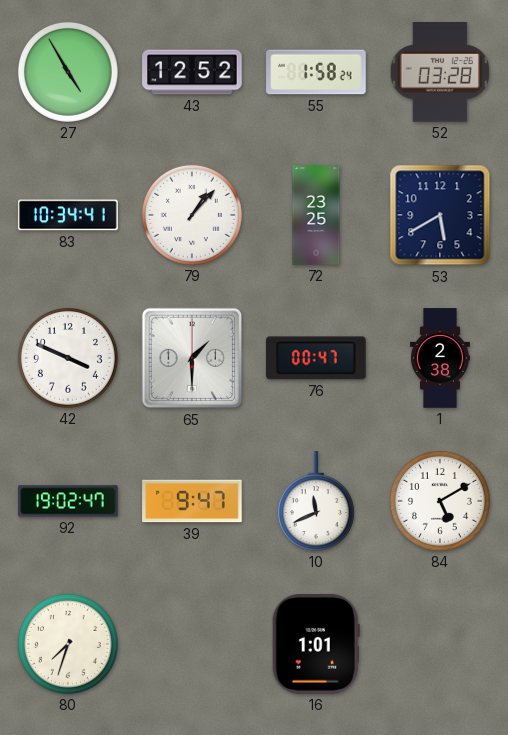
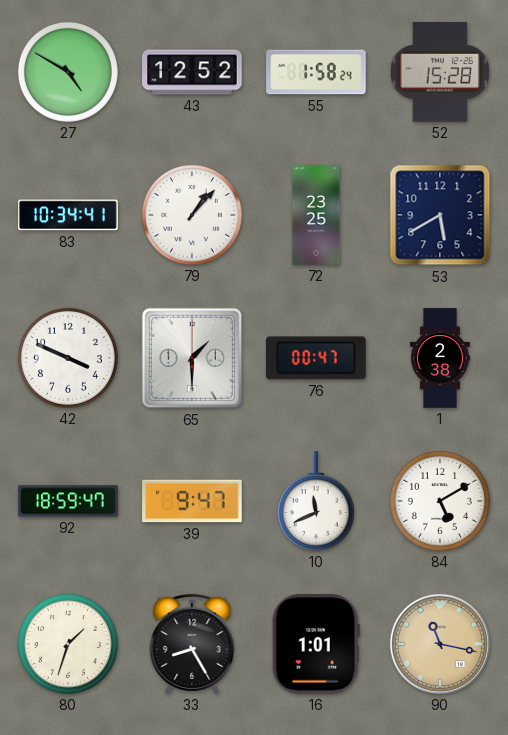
27: 4:55 -> 4:50
52: 03:28 -> 15:28
92: 19:02 -> 18:59
80: 7:33 -> 1:33
33: none -> 8:25
90: none -> 11:17
